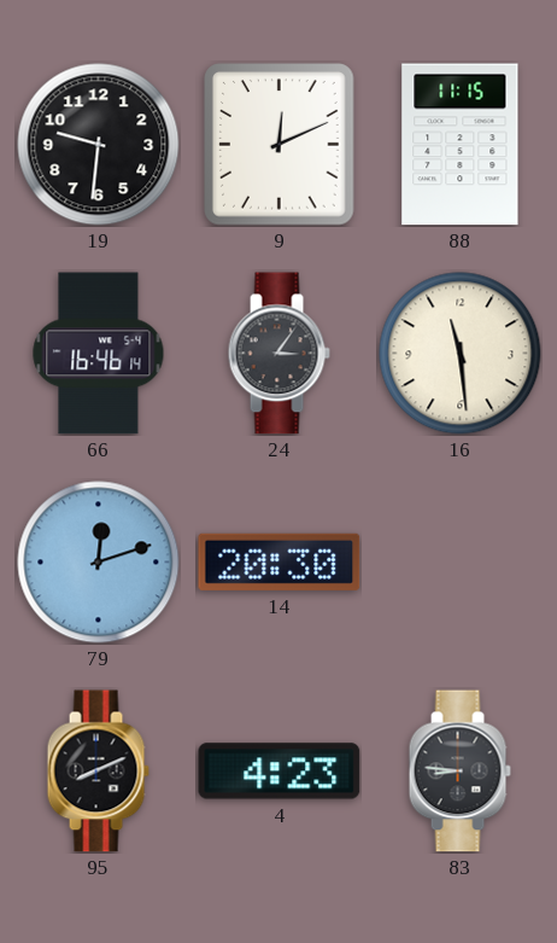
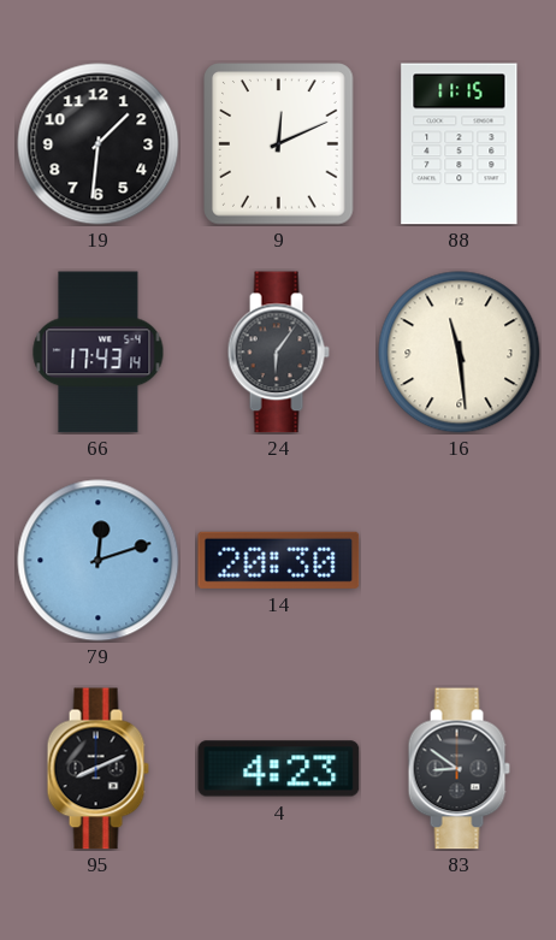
19: 9:31 -> 1:31
66: 16:46 -> 17:43
24: 3:06 -> 6:06
83: 8:46 -> 8:51
